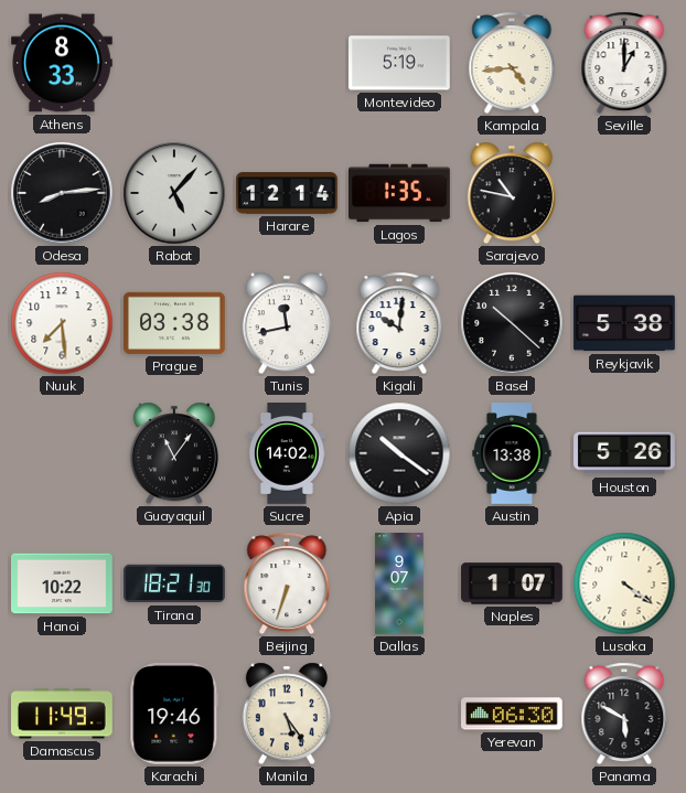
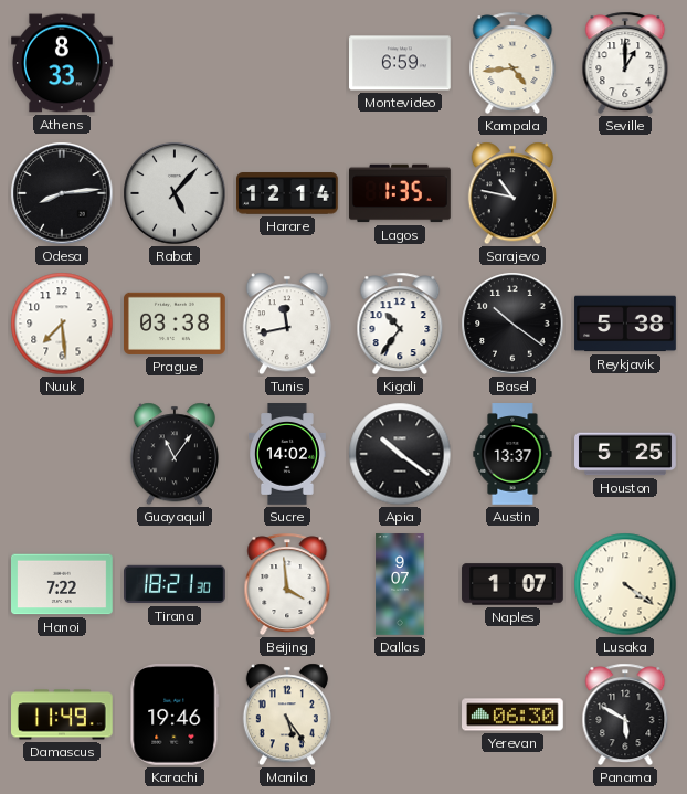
Montevideo: 5:19 -> 6:59
Kigali: 10:01 -> 10:36
Basel: 10:22 -> 10:21
Austin: 13:38 -> 13:37
Houston: 5:26 -> 5:25
Hanoi: 10:22 -> 7:22
Beijing: 6:33 -> 3:59
